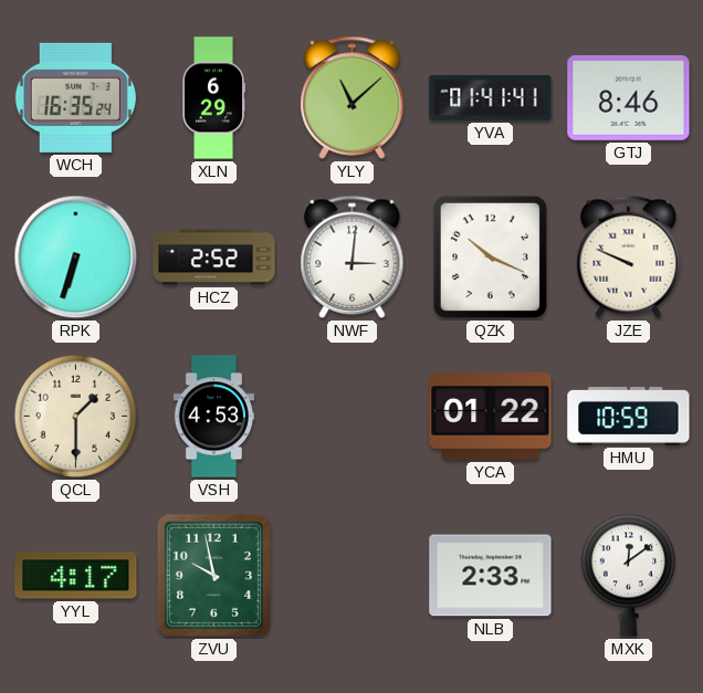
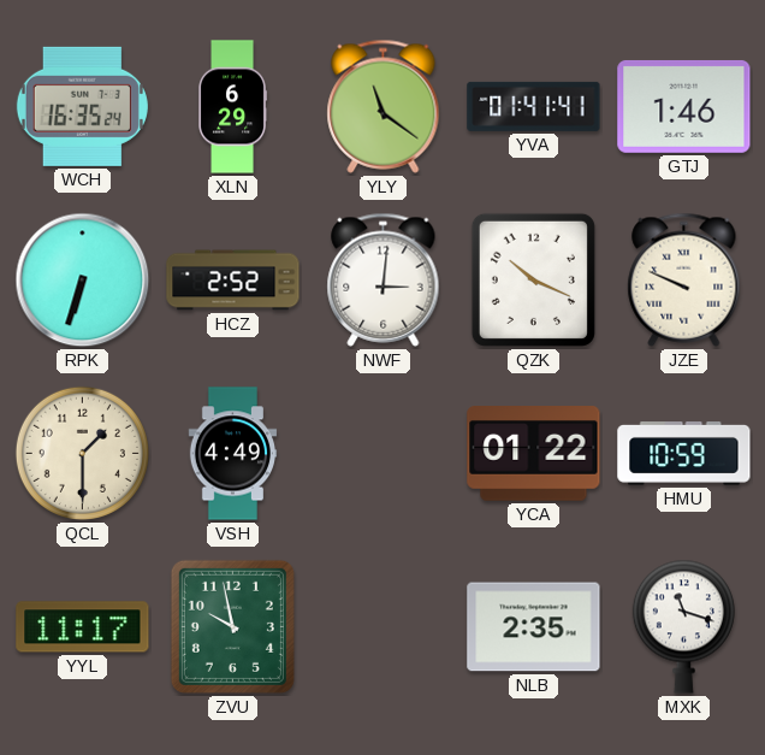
YLY: 11:08 -> 11:21
GTJ: 8:46 -> 1:46
VSH: 4:53 -> 4:49
YYL: 4:17 -> 11:17
NLB: 2:33 -> 2:35
MXK: 12:09 -> 11:18
